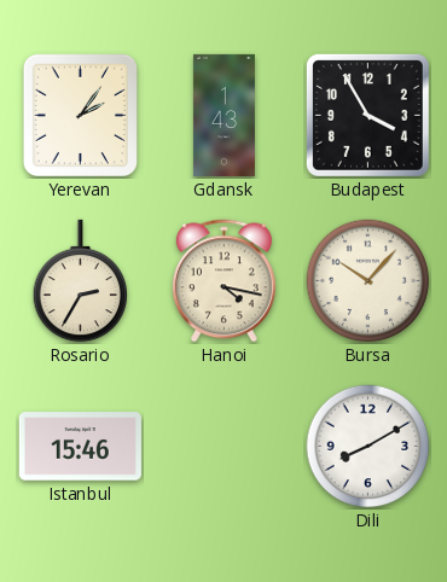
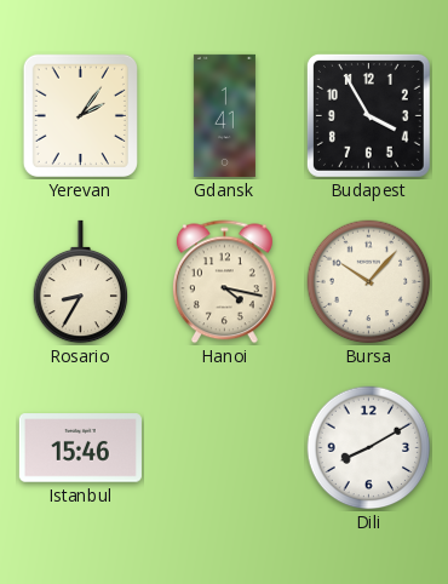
Gdansk: 1:43 -> 1:41
Rosario: 2:35 -> 8:35
